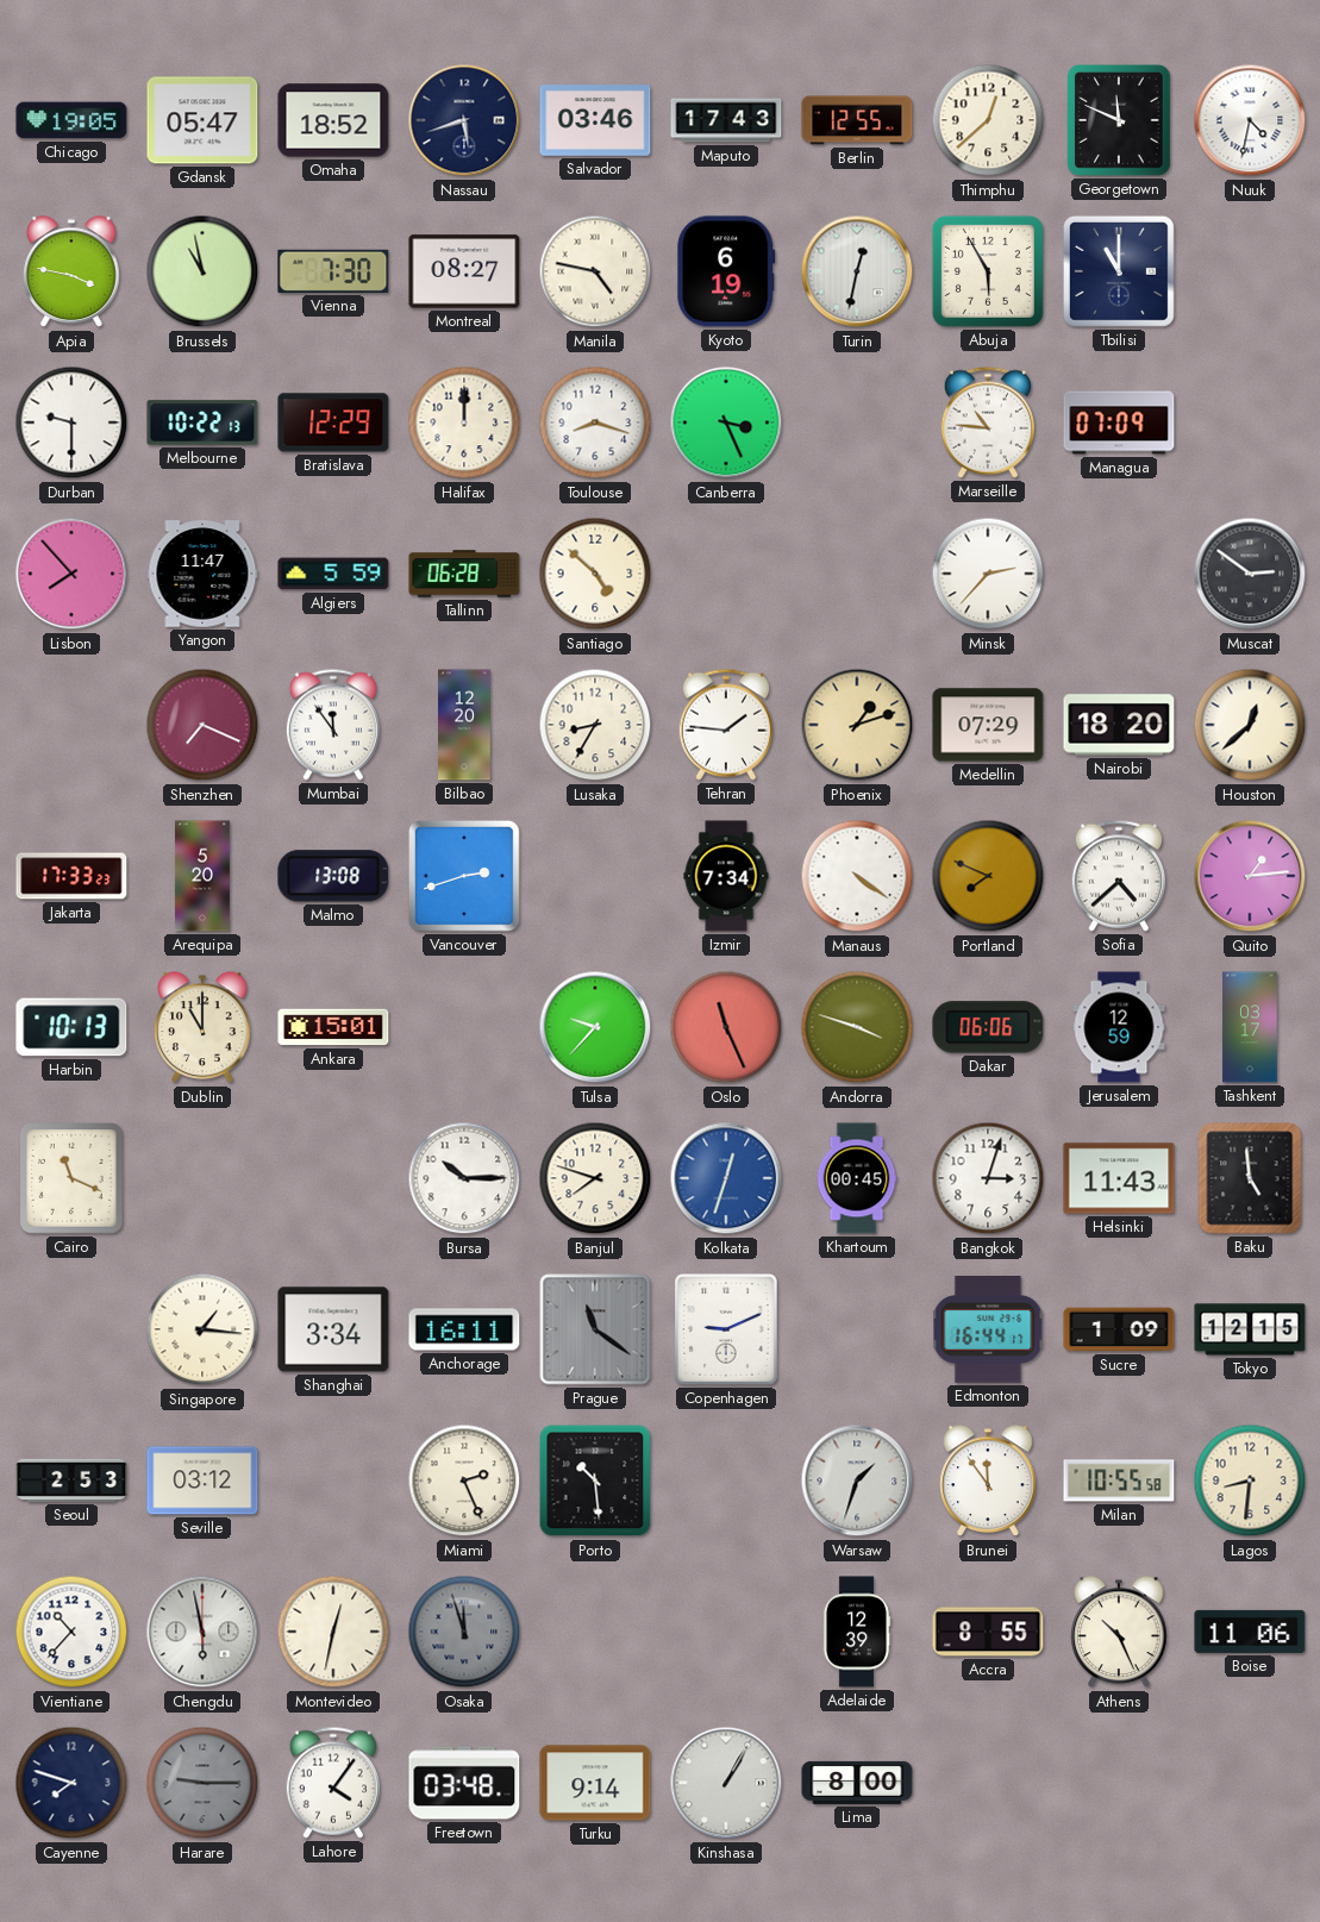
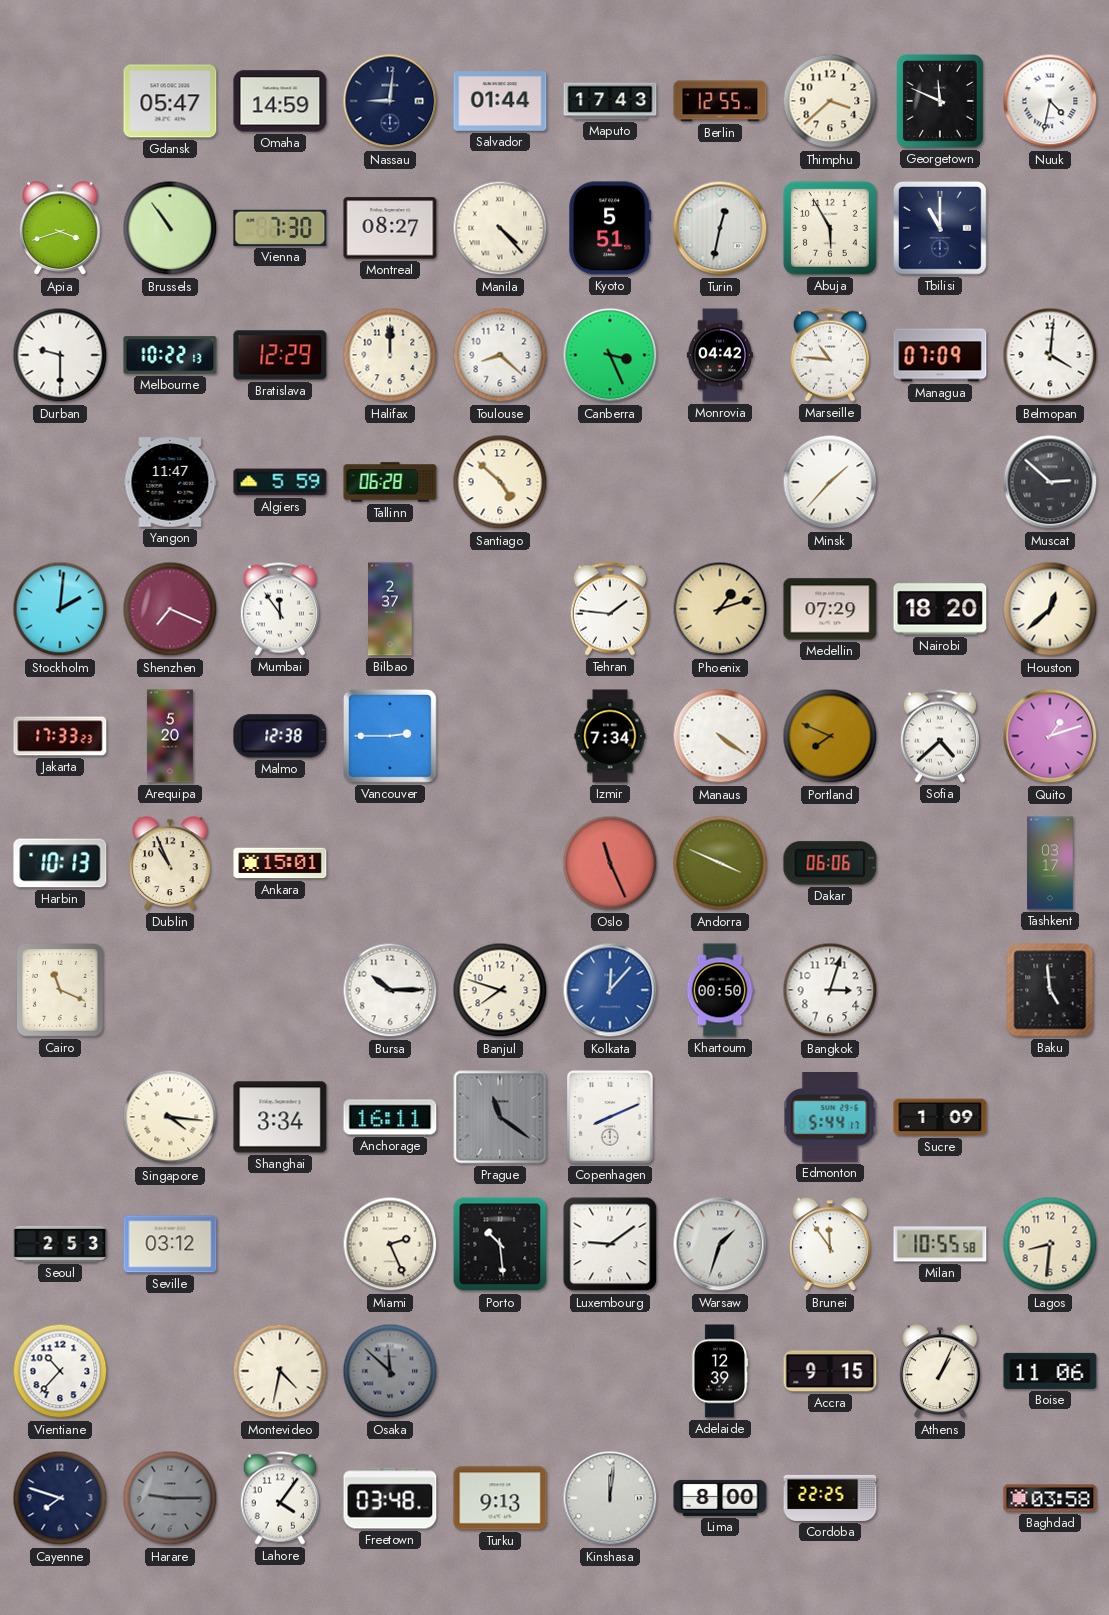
Chicago: 19:05 -> none
Omaha: 18:52 -> 14:59
Nassau: 5:42 -> 9:01
Salvador: 03:46 -> 01:44
Thimphu: 12:38 -> 3:38
Apia: 3:47 -> 3:42
Brussels: 10:58 -> 10:54
Manila: 4:47 -> 4:23
Kyoto: 6:19 -> 5:51
Toulouse: 8:18 -> 8:22
Monrovia: none -> 04:42
Belmopan: none -> 4:01
Lisbon: 7:53 -> none
Minsk: 2:37 -> 1:37
Muscat: 2:51 -> 2:52
Stockholm: none -> 2:01
Bilbao: 12:20 -> 2:37
Lusaka: 8:35 -> none
Malmo: 13:08 -> 12:38
Vancouver: 2:42 -> 2:45
Quito: 1:14 -> 1:12
Dublin: 11:00 -> 10:56
Tulsa: 9:37 -> none
Andorra: 3:48 -> 3:49
Jerusalem: 12:59 -> none
Kolkata: 12:33 -> 12:07
Khartoum: 00:45 -> 00:50
Helsinki: 11:43 -> none
Singapore: 1:16 -> 4:16
Copenhagen: 9:11 -> 8:11
Edmonton: 16:44 -> 5:44
Tokyo: 12:15 -> none
Luxembourg: none -> 9:09
Chengdu: 5:58 -> none
Montevideo: 12:32 -> 4:32
Osaka: 11:57 -> 11:52
Accra: 8:55 -> 9:15
Athens: 10:26 -> 1:04
Turku: 9:14 -> 9:13
Kinshasa: 1:05 -> 12:01
Cordoba: none -> 22:25
Baghdad: none -> 03:58
